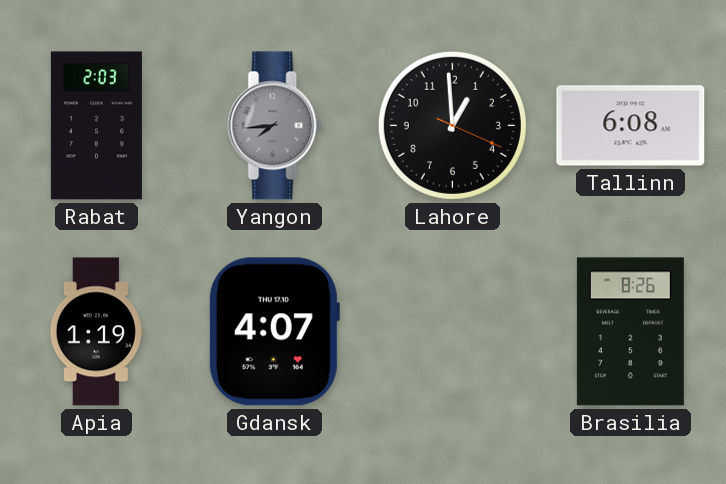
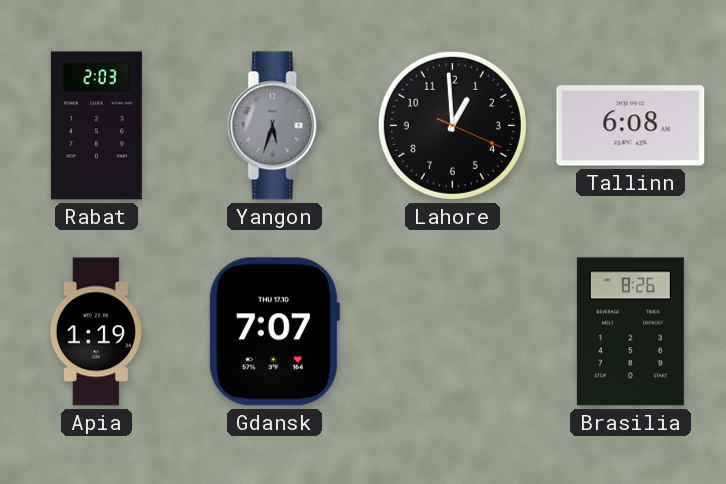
Yangon: 7:44 -> 5:33
Gdansk: 4:07 -> 7:07
